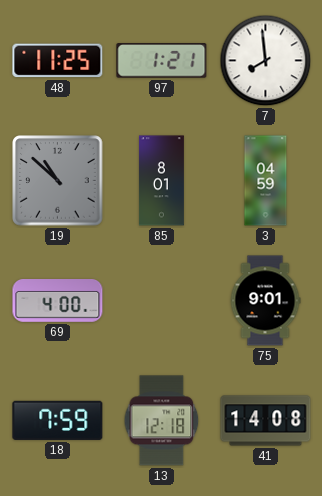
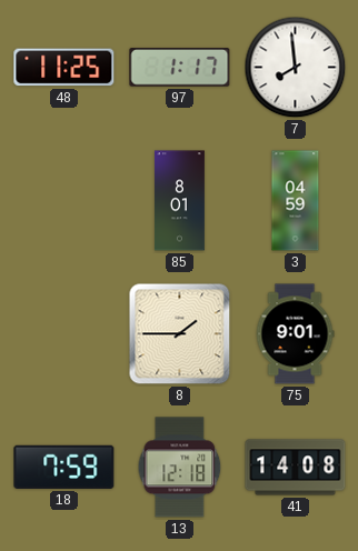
97: 1:21 -> 1:17
19: 10:52 -> none
69: 4:00 -> none
8: none -> 1:45
